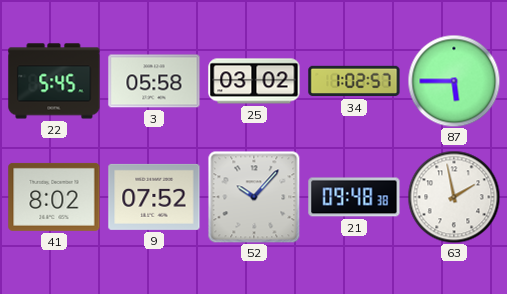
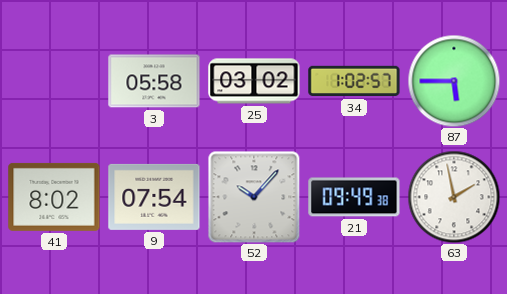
22: 5:45 -> none
9: 07:52 -> 07:54
21: 09:48 -> 09:49
